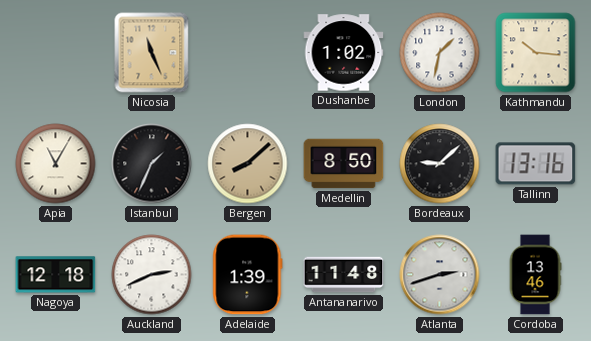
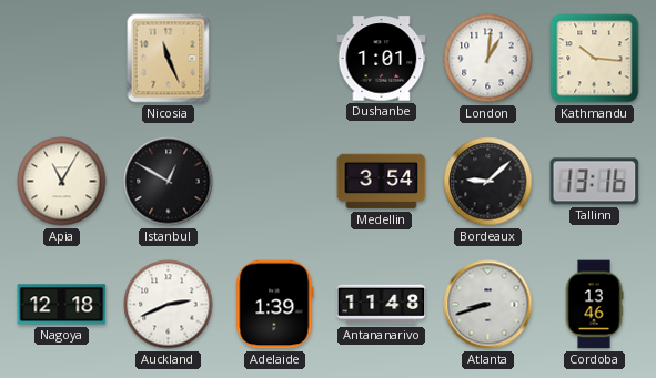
Dushanbe: 1:02 -> 1:01
London: 1:32 -> 1:01
Istanbul: 1:34 -> 12:50
Bergen: 8:08 -> none
Medellin: 8:50 -> 3:54
Atlanta: 2:42 -> 8:42
